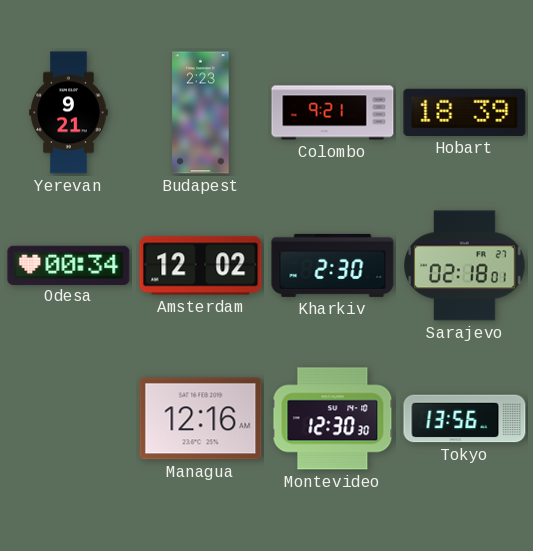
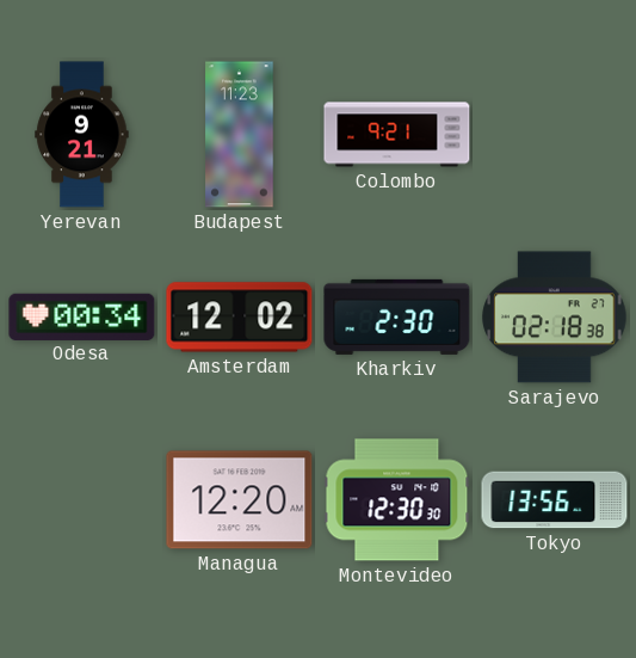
Budapest: 2:23 -> 11:23
Hobart: 18:39 -> none
Sarajevo: 02:18:01 -> 02:18:38
Managua: 12:16 -> 12:20
